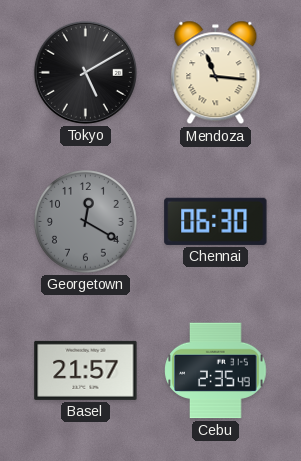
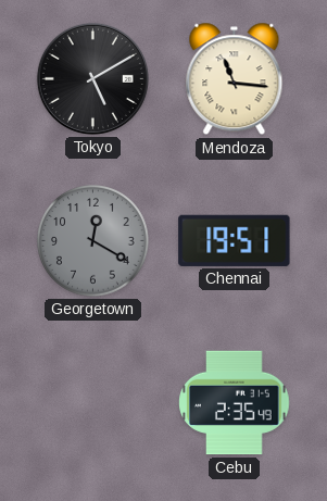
Chennai: 06:30 -> 19:51
Basel: 21:57 -> none
